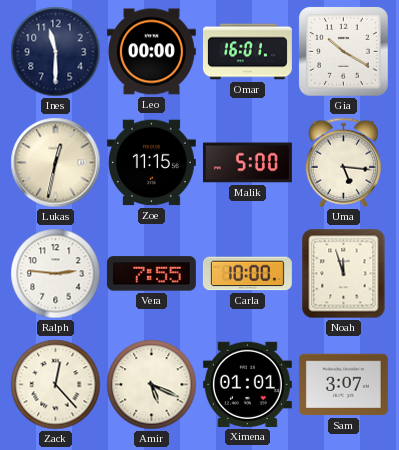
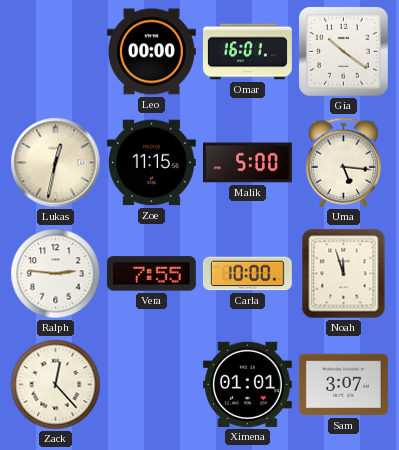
Ines: 11:30 -> none
Gia: 10:20 -> 10:21
Amir: 5:19 -> none
